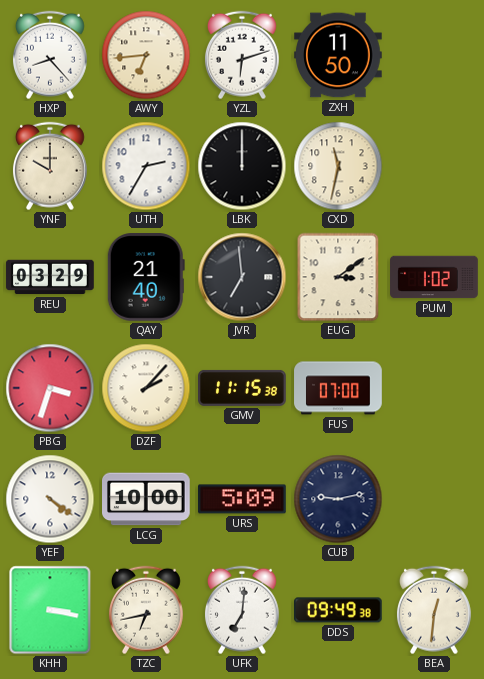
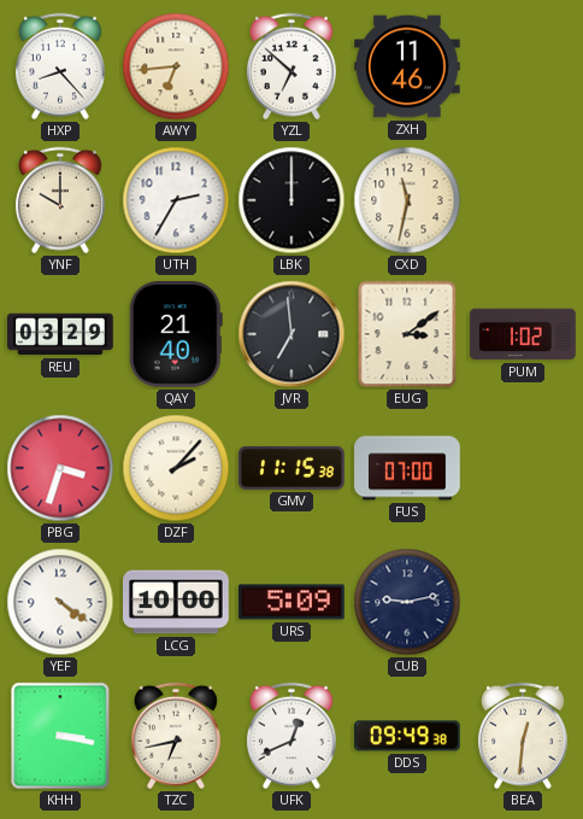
YZL: 6:12 -> 6:52
ZXH: 11:50 -> 11:46
UFK: 7:01 -> 12:41
